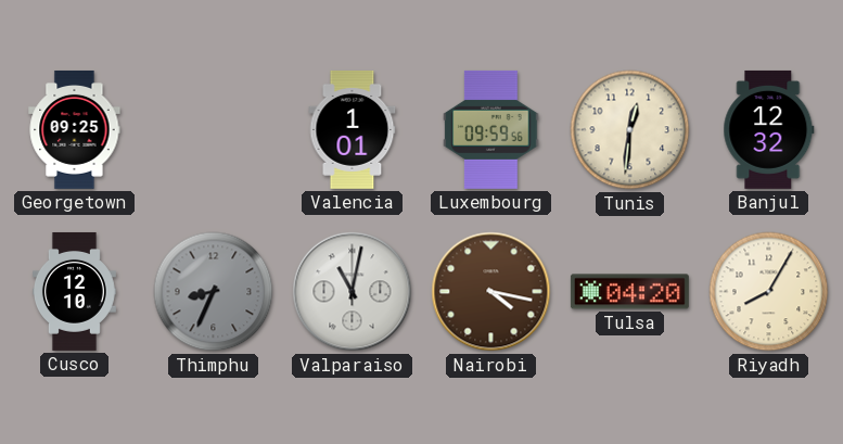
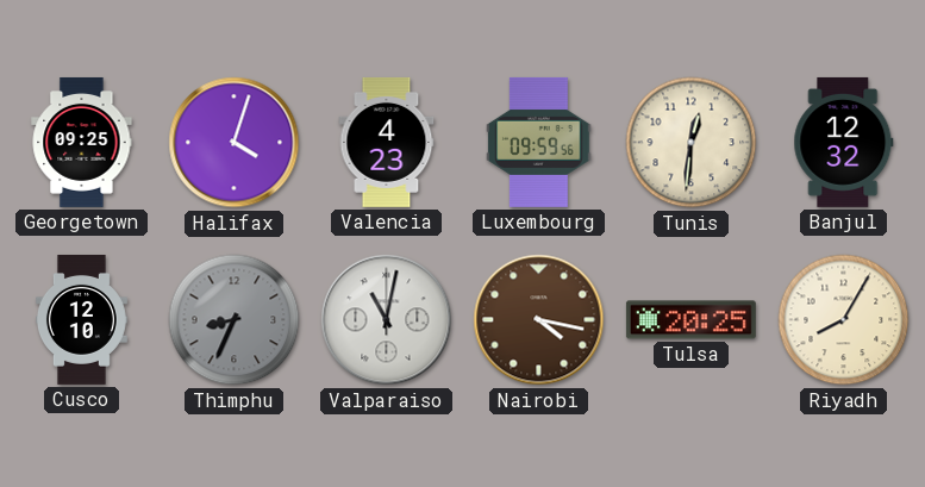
Halifax: none -> 4:03
Valencia: 1:01 -> 4:23
Tulsa: 04:20 -> 20:25
